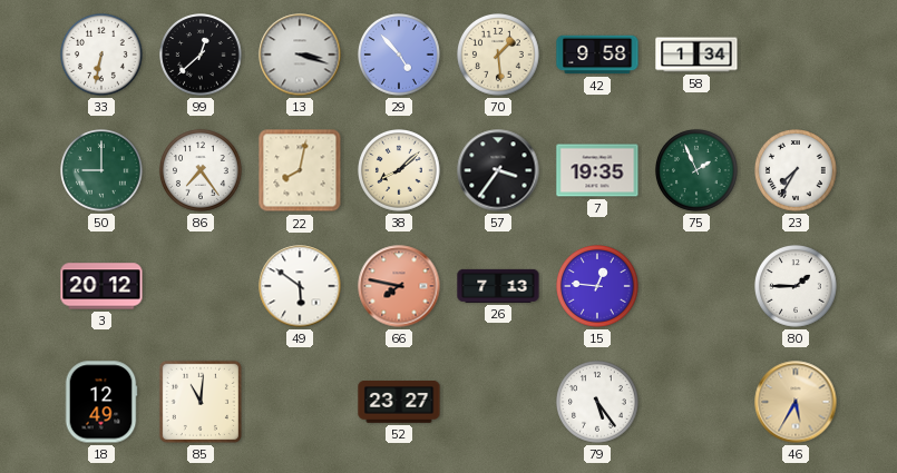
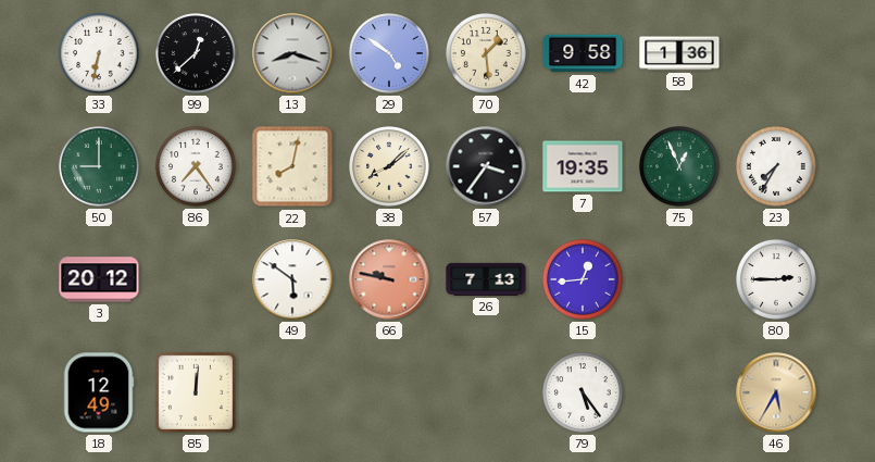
13: 3:18 -> 8:18
29: 4:53 -> 4:51
58: 1:34 -> 1:36
75: 1:56 -> 12:56
66: 7:47 -> 9:47
15: 12:46 -> 12:44
80: 1:45 -> 2:45
85: 11:01 -> 12:01
52: 23:27 -> none
